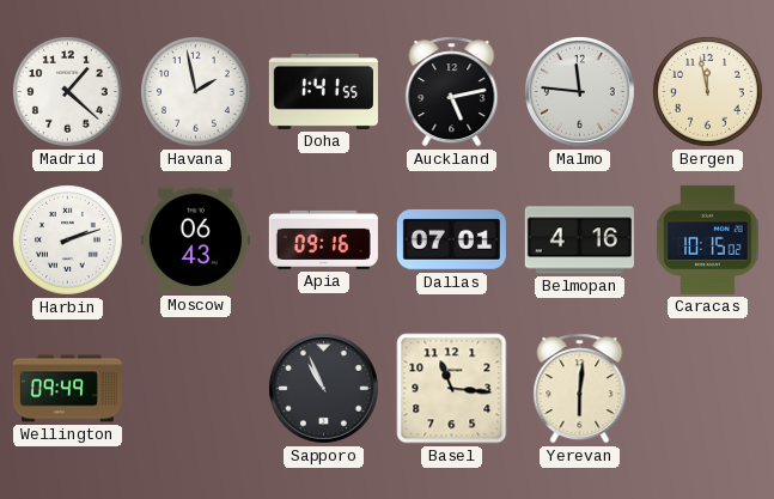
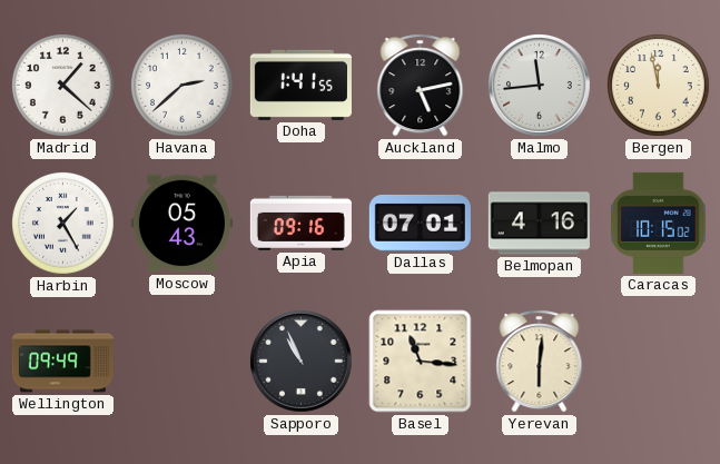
Havana: 1:58 -> 2:38
Malmo: 11:46 -> 11:44
Harbin: 2:12 -> 1:25
Moscow: 06:43 -> 05:43
